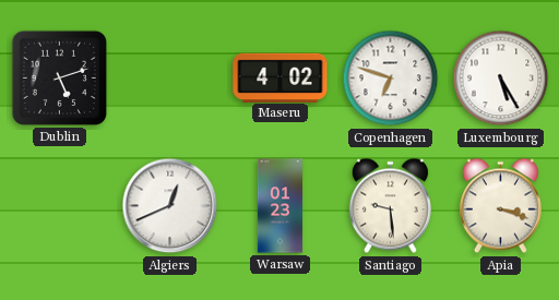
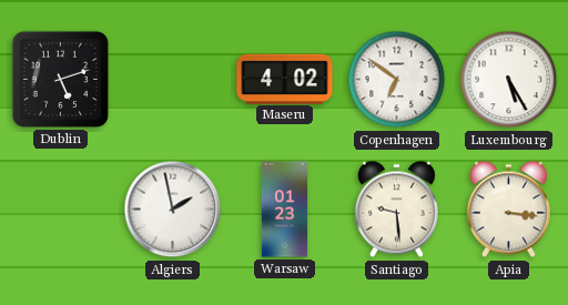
Copenhagen: 6:48 -> 6:51
Algiers: 12:41 -> 1:58
Apia: 3:18 -> 3:16
